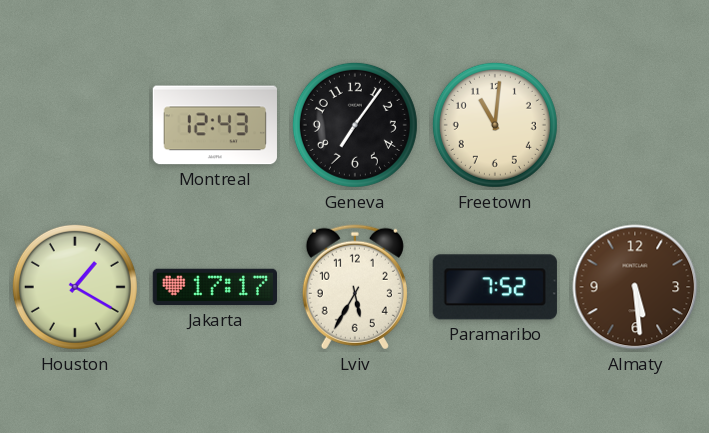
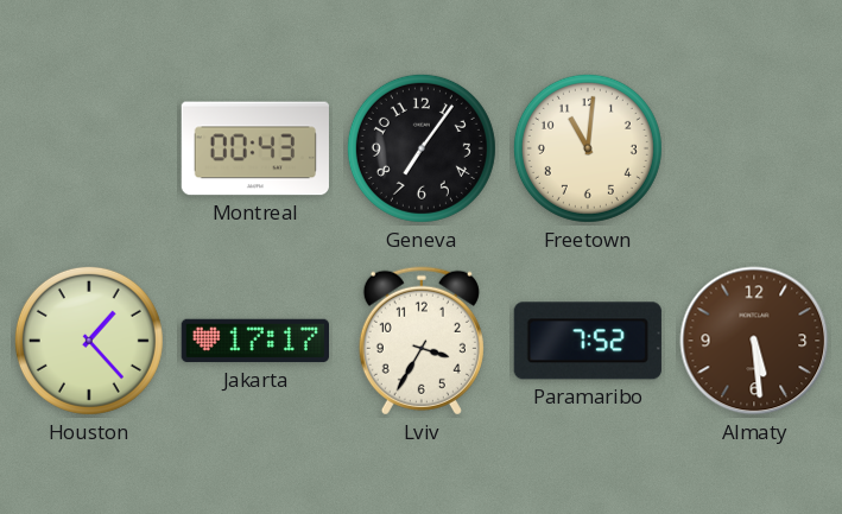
Montreal: 12:43 -> 00:43
Houston: 1:20 -> 1:23
Lviv: 5:35 -> 3:35
